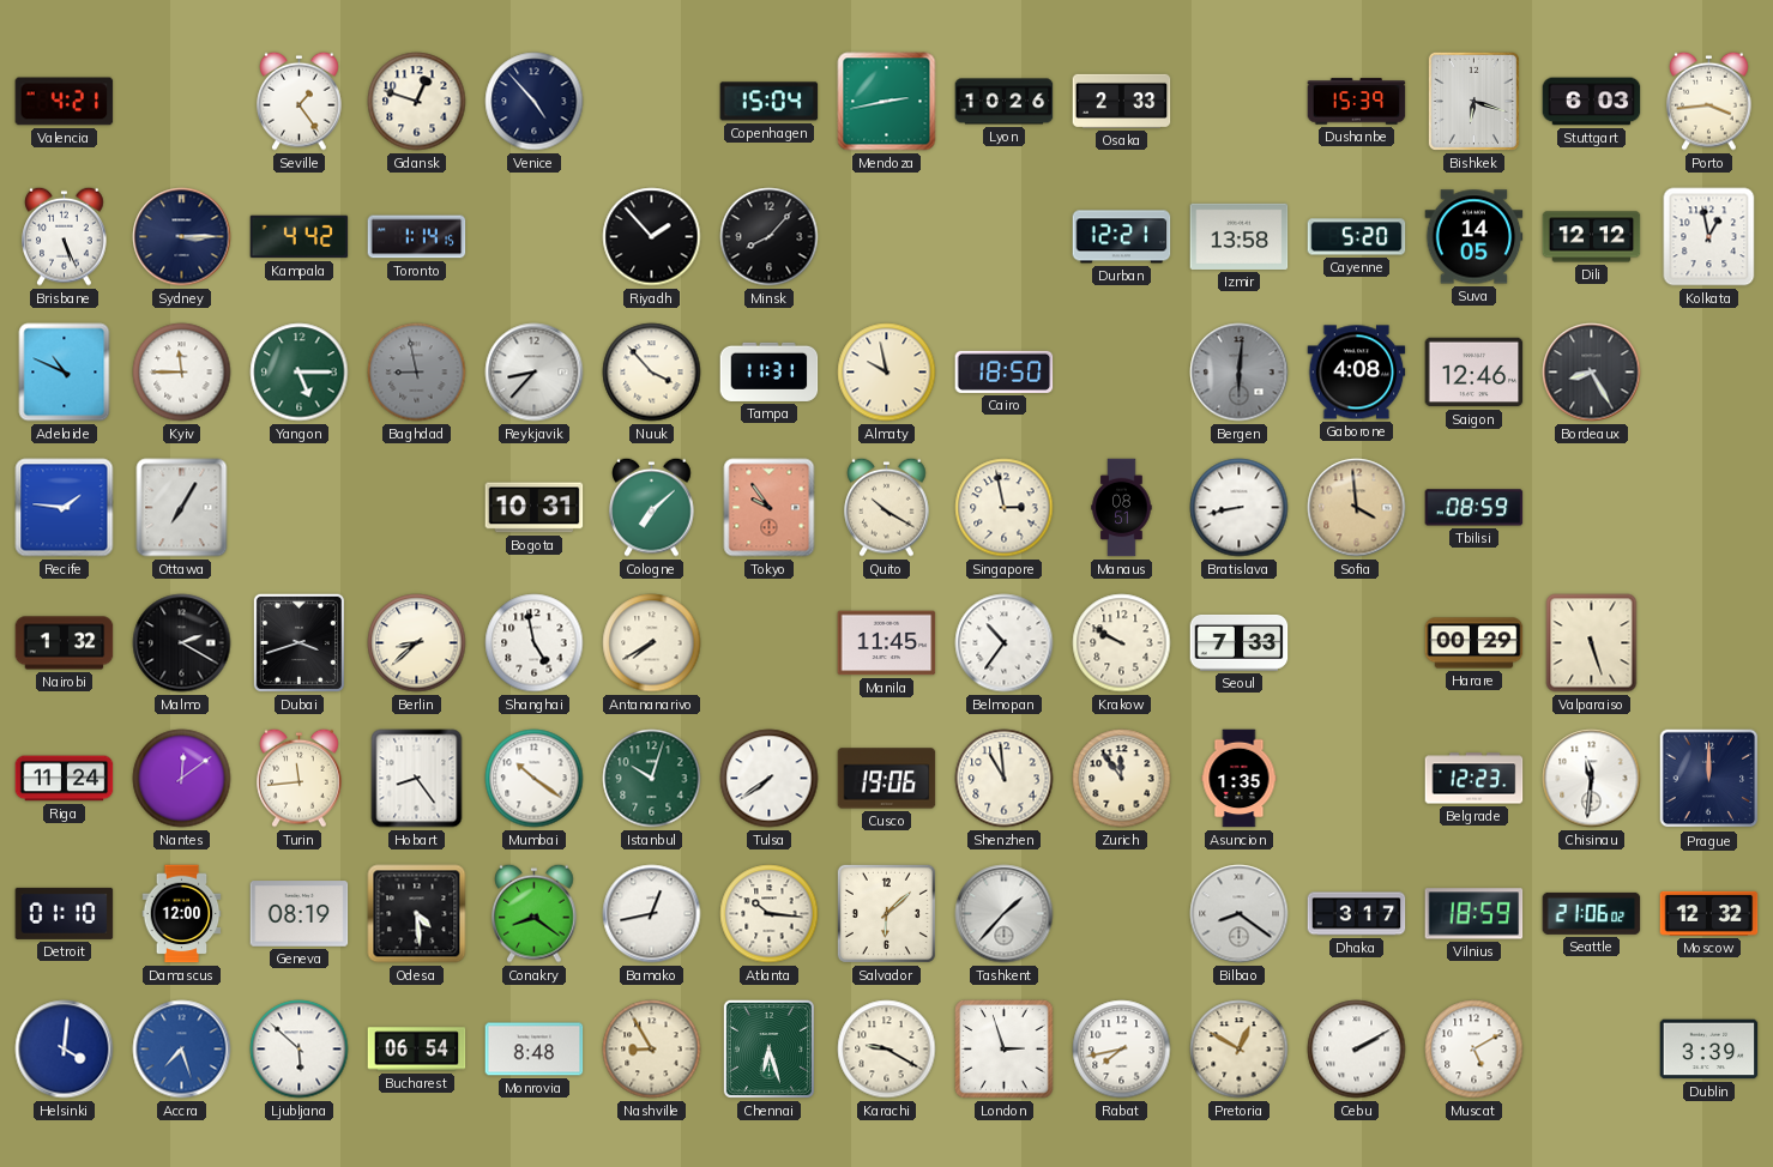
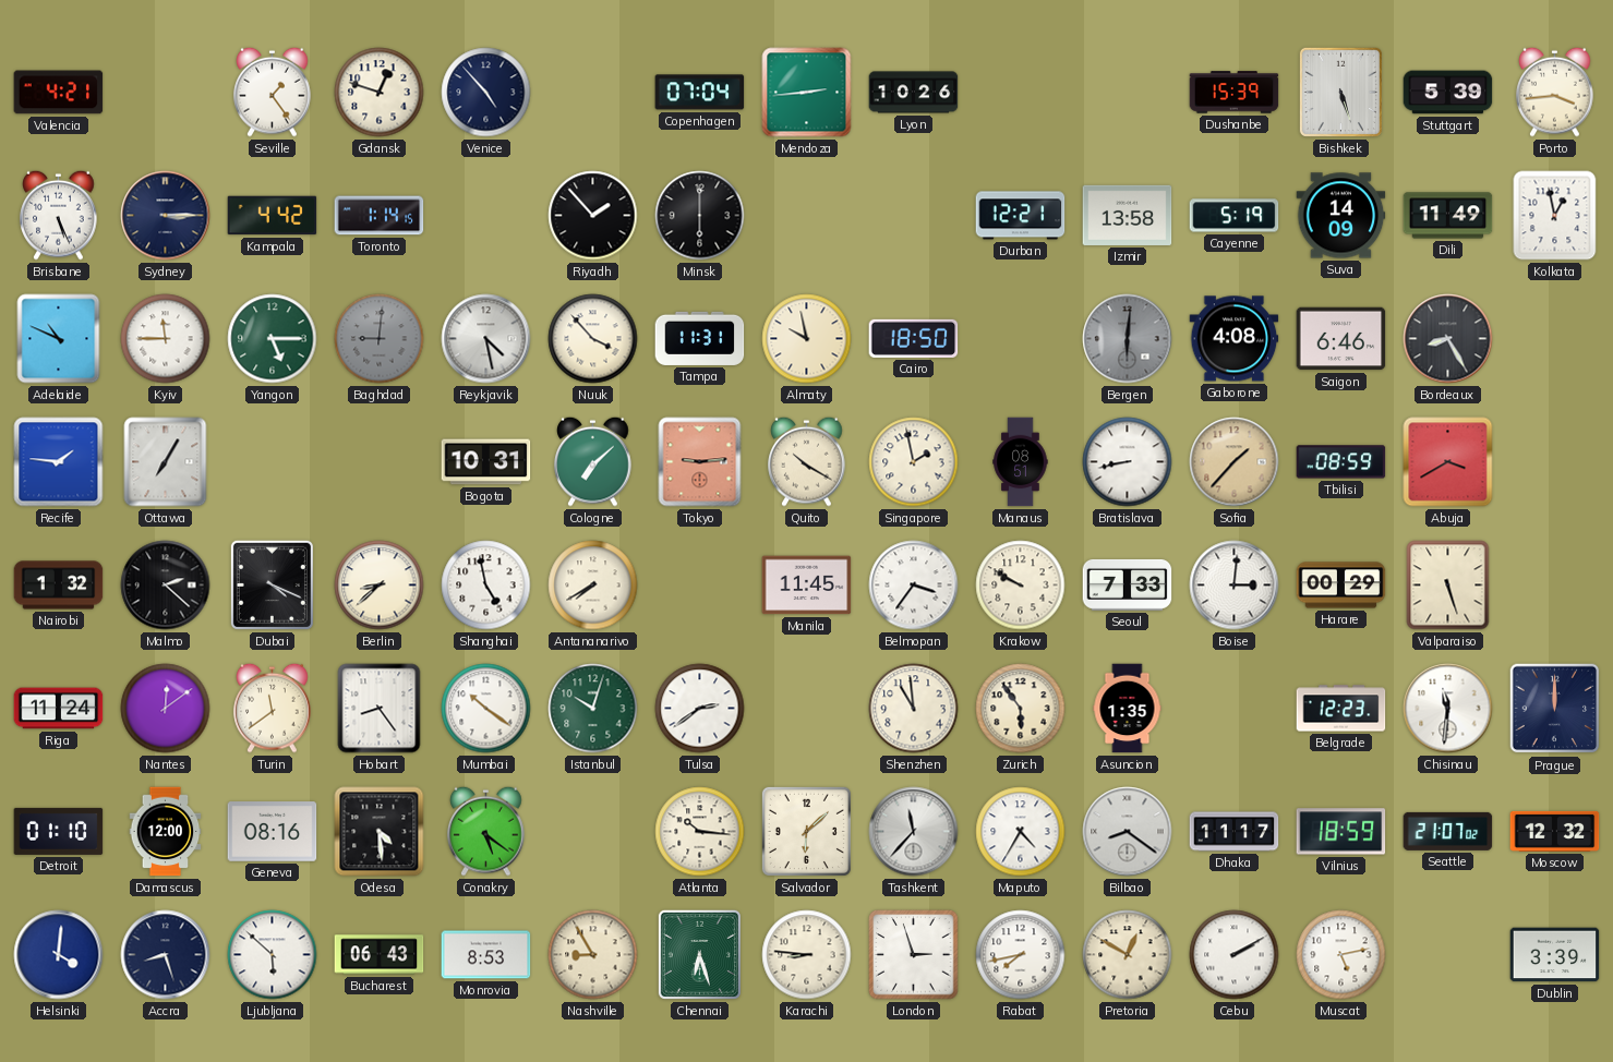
Copenhagen: 15:04 -> 07:04
Mendoza: 2:43 -> 2:44
Osaka: 2:33 -> none
Bishkek: 6:18 -> 5:27
Stuttgart: 6:03 -> 5:39
Minsk: 8:07 -> 6:00
Cayenne: 5:20 -> 5:19
Suva: 14:05 -> 14:09
Dili: 12:12 -> 11:49
Baghdad: 8:58 -> 9:01
Reykjavik: 8:37 -> 4:28
Saigon: 12:46 -> 6:46
Tokyo: 9:54 -> 9:14
Singapore: 2:58 -> 1:58
Sofia: 3:59 -> 1:37
Abuja: none -> 3:40
Malmo: 2:20 -> 2:22
Dubai: 3:42 -> 4:19
Belmopan: 10:36 -> 3:36
Boise: none -> 3:01
Turin: 11:44 -> 11:39
Tulsa: 7:39 -> 2:39
Cusco: 19:06 -> none
Zurich: 11:54 -> 5:54
Geneva: 08:19 -> 08:16
Conakry: 8:21 -> 5:21
Bamako: 12:43 -> none
Tashkent: 1:37 -> 11:37
Maputo: none -> 4:35
Dhaka: 3:17 -> 11:17
Seattle: 21:06 -> 21:07
Accra: 7:27 -> 8:27
Accra dial: blue -> navy
Bucharest: 06:54 -> 06:43
Monrovia: 8:48 -> 8:53
Karachi: 9:20 -> 8:46
Muscat: 5:10 -> 5:13
